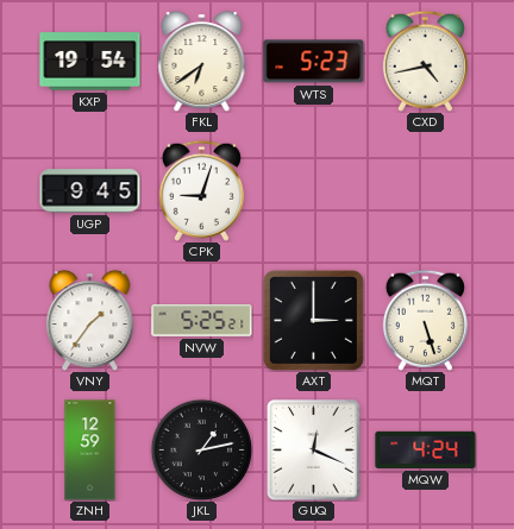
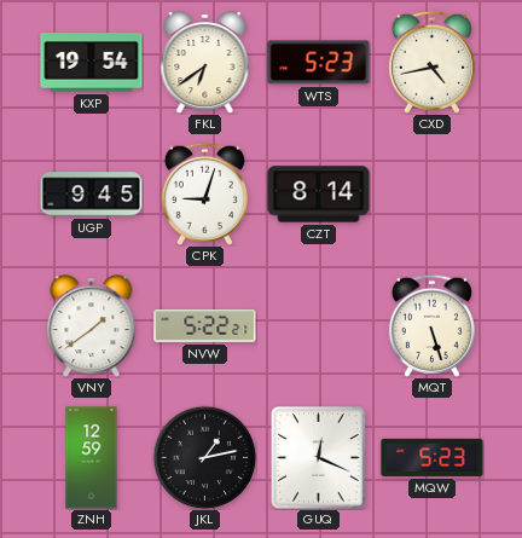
CZT: none -> 8:14
VNY: 1:36 -> 1:39
NVW: 5:25 -> 5:22
AXT: 3:00 -> none
MQW: 4:24 -> 5:23
